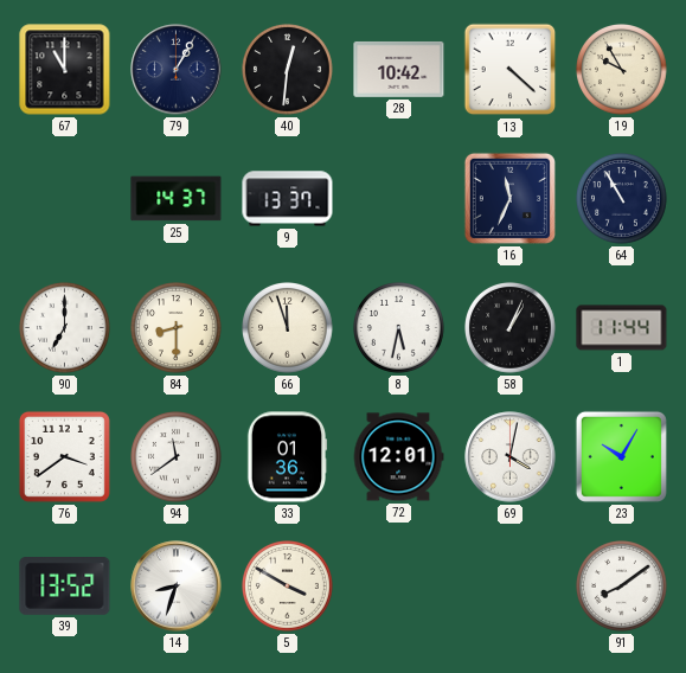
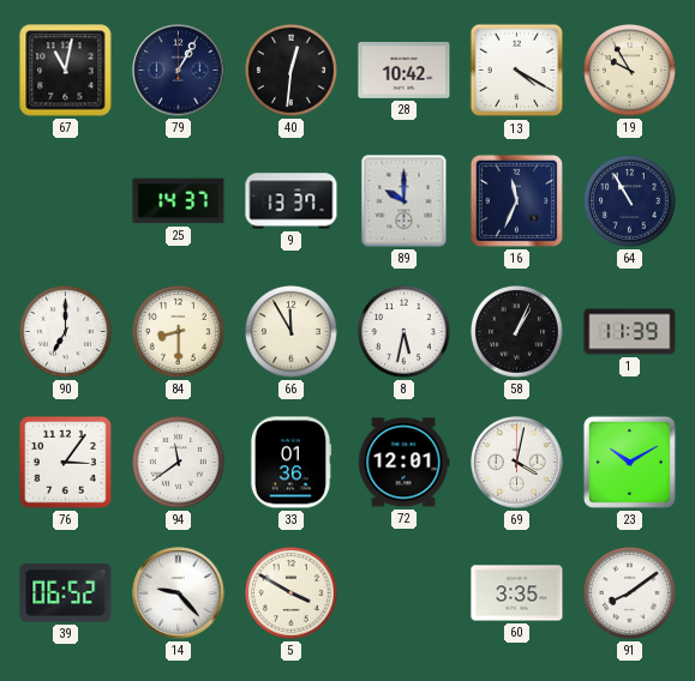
67: 11:00 -> 11:02
13: 4:22 -> 4:20
89: none -> 10:00
66: 11:57 -> 11:55
1: 11:44 -> 11:39
76: 3:39 -> 3:06
23: 10:05 -> 10:10
39: 13:52 -> 06:52
14: 8:33 -> 9:23
60: none -> 3:35
